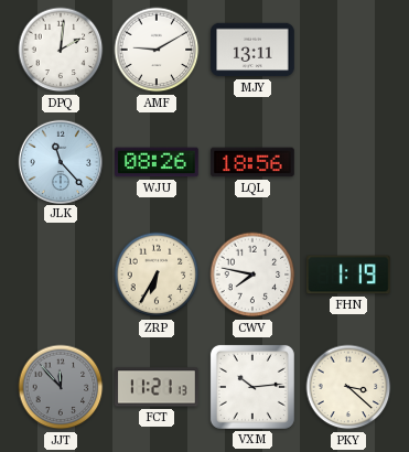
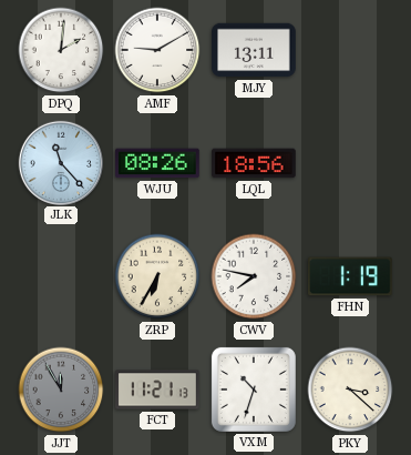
JJT: 11:53 -> 11:55
VXM: 10:14 -> 10:33
